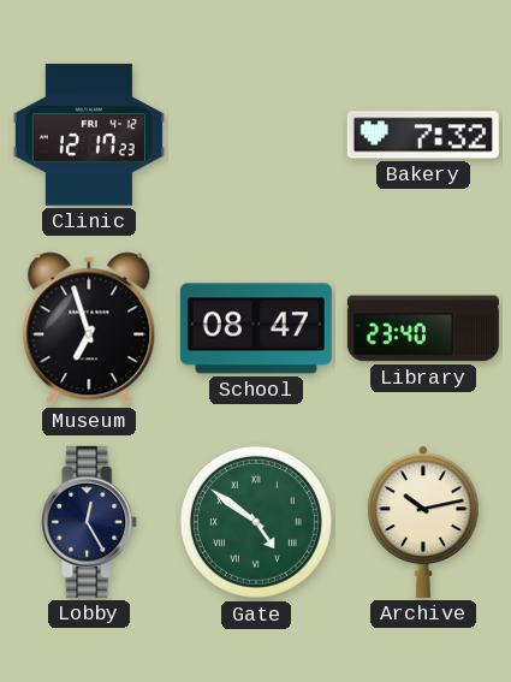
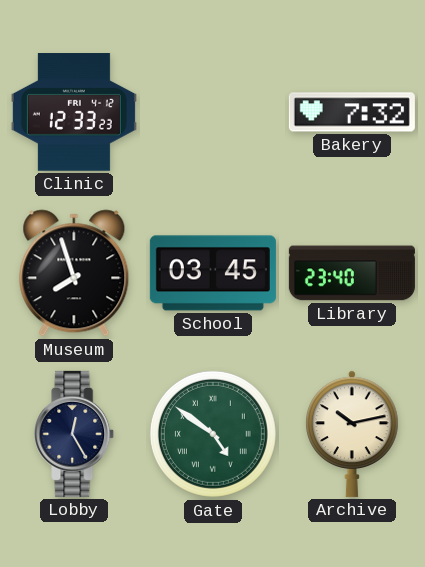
Clinic: 12:17 -> 12:33
Museum: 6:57 -> 7:57
School: 08:47 -> 03:45
